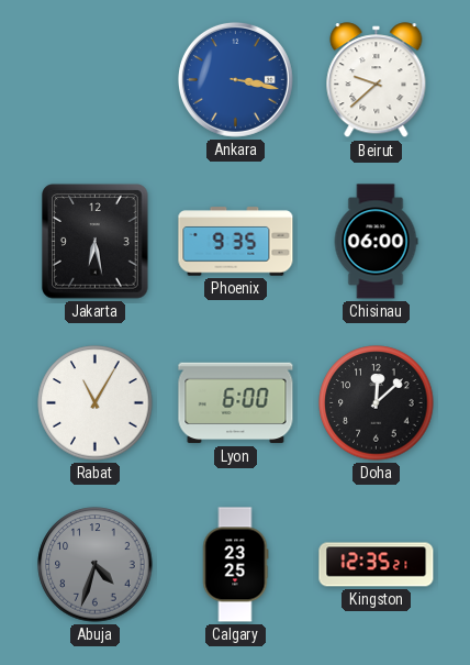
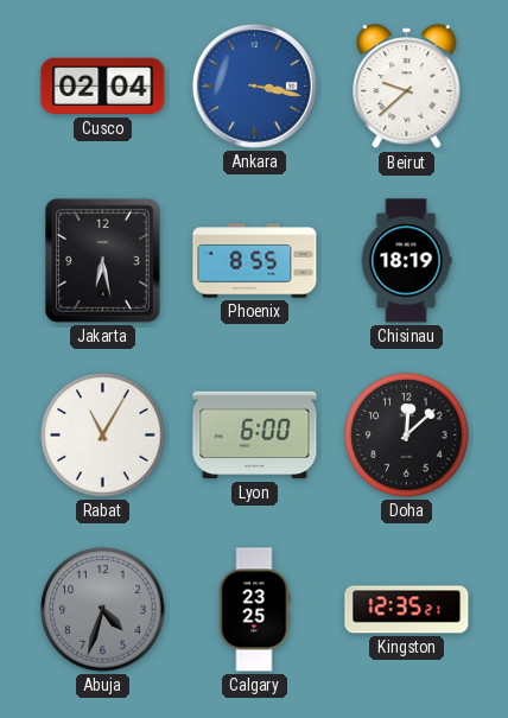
Cusco: none -> 02:04
Phoenix: 9:35 -> 8:55
Chisinau: 06:00 -> 18:19
